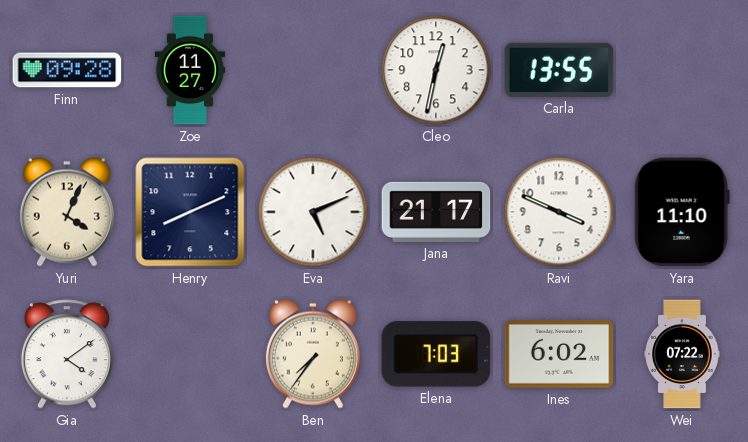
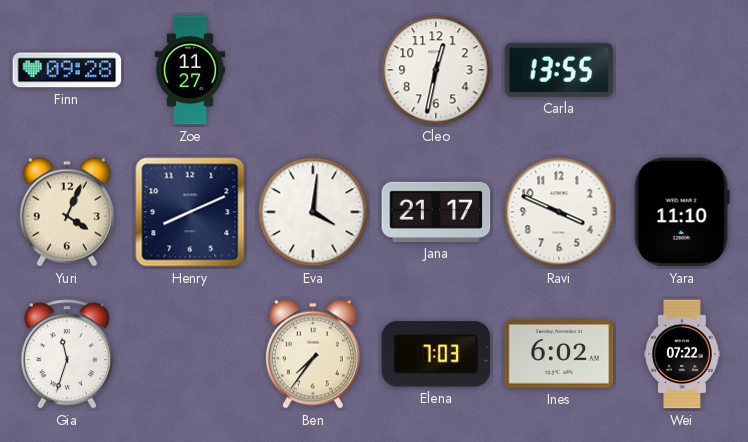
Eva: 5:11 -> 4:01
Gia: 4:09 -> 11:33
